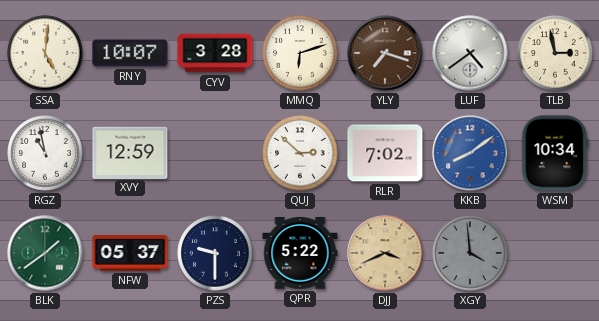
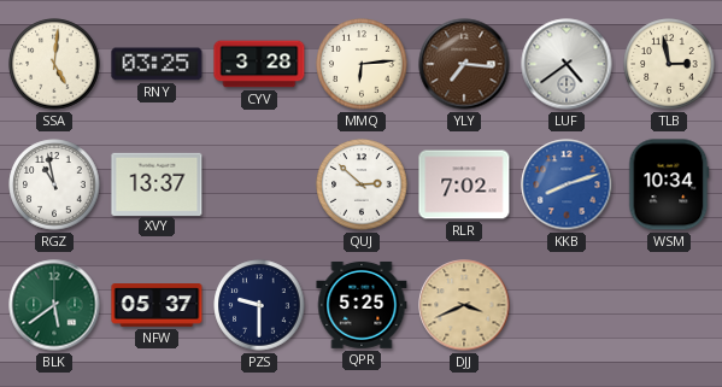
RNY: 10:07 -> 03:25
MMQ: 6:12 -> 6:14
YLY: 7:18 -> 7:16
XVY: 12:59 -> 13:37
KKB: 8:09 -> 8:12
BLK: 1:39 -> 5:39
QPR: 5:22 -> 5:25
XGY: 3:59 -> none
